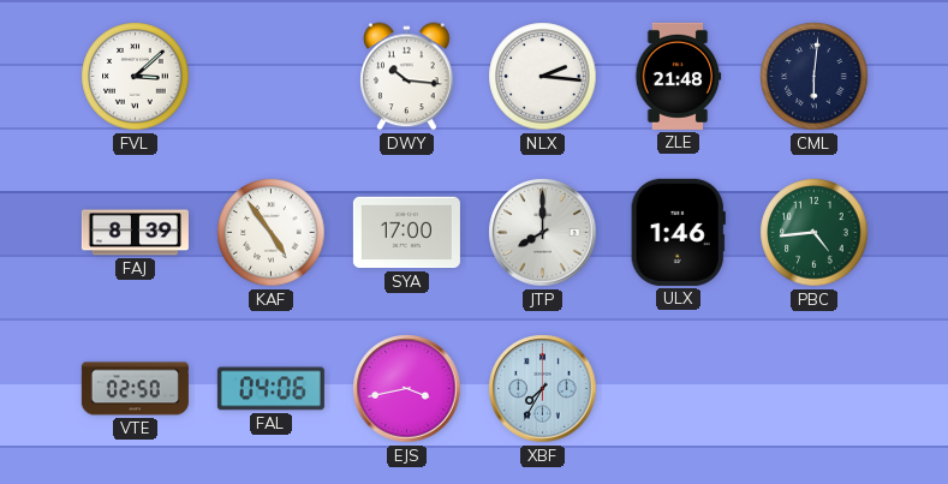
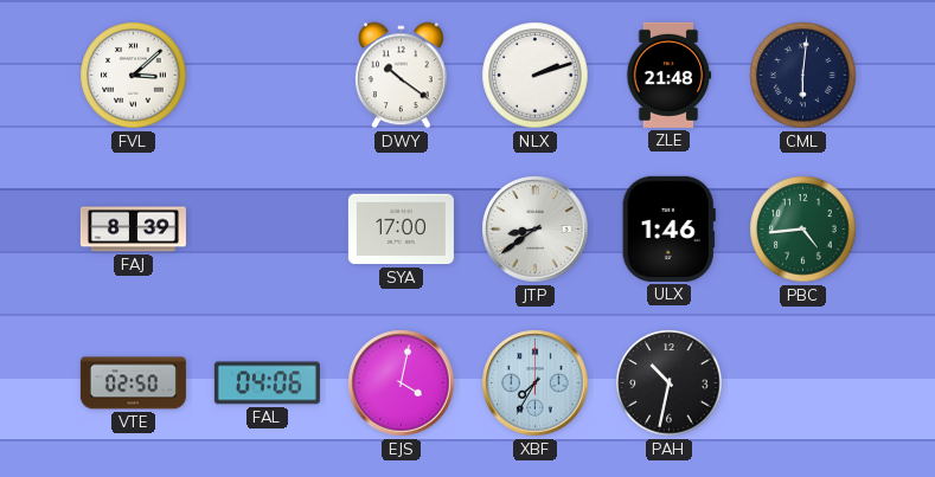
DWY: 10:16 -> 10:21
NLX: 2:16 -> 2:12
KAF: 4:54 -> none
JTP: 8:00 -> 8:39
EJS: 3:43 -> 4:02
PAH: none -> 10:32
